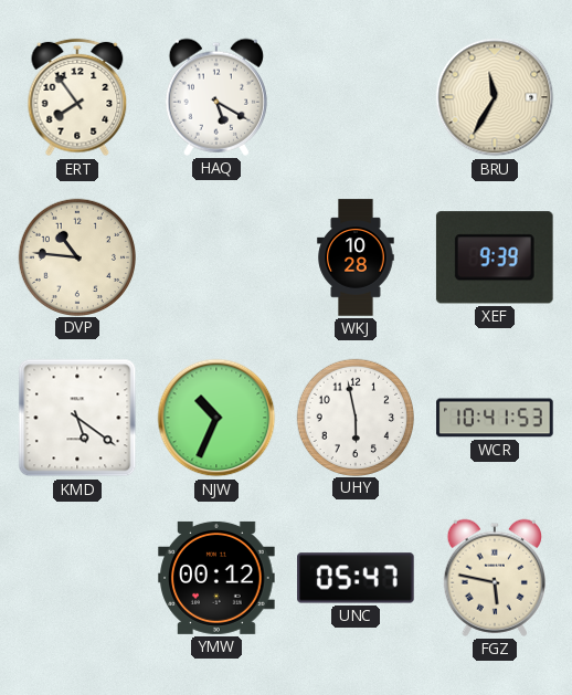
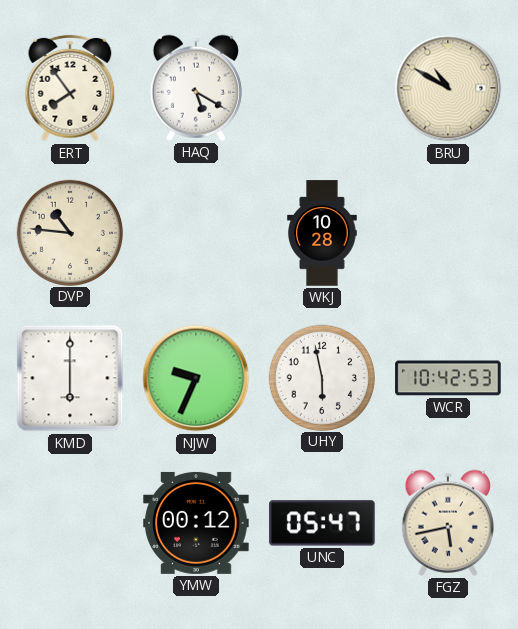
BRU: 11:35 -> 10:50
XEF: 9:39 -> none
KMD: 5:21 -> 6:00
NJW: 10:34 -> 9:34
WCR: 10:41 -> 10:42
FGZ: 5:47 -> 5:43
